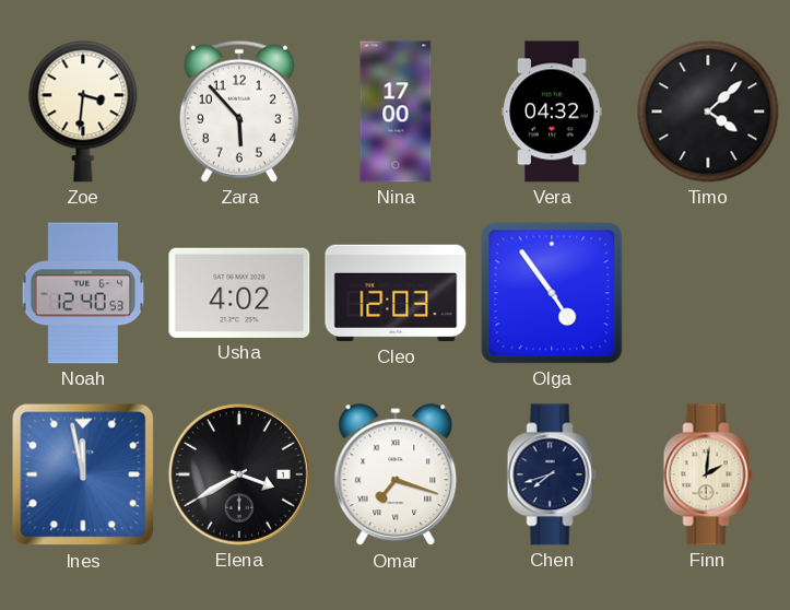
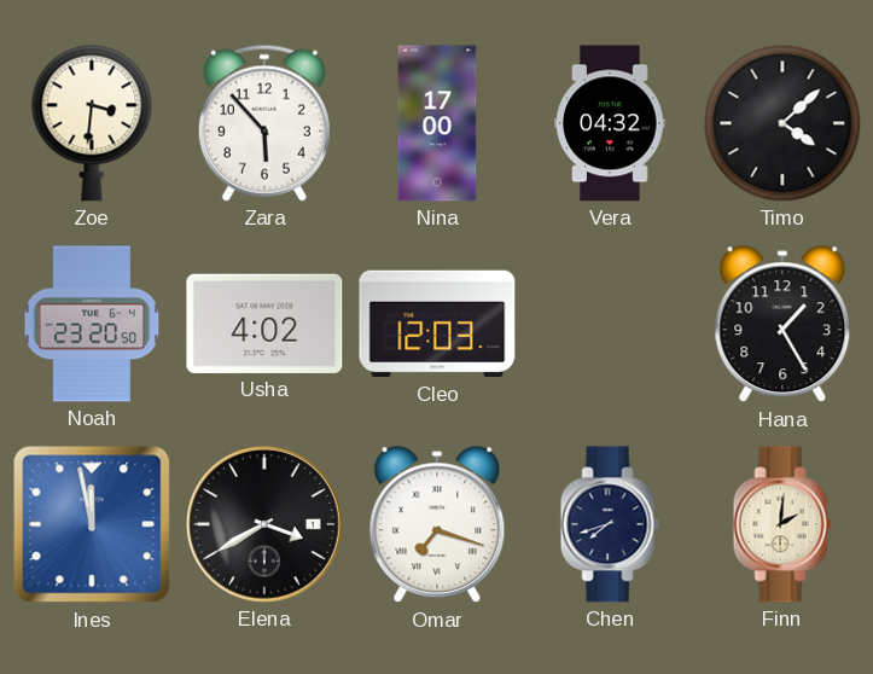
Noah: 12:40 -> 23:20
Olga: 4:54 -> none
Hana: none -> 1:25
